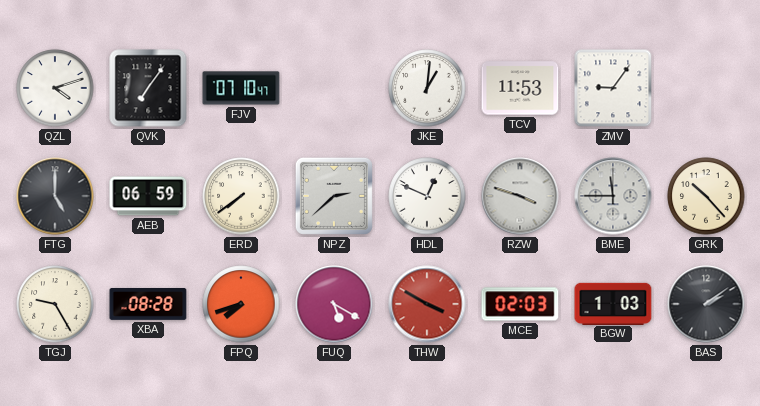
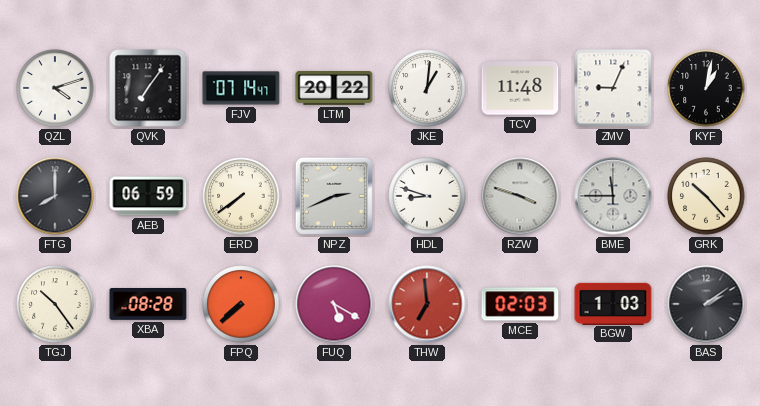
FJV: 07:10 -> 07:14
LTM: none -> 20:22
TCV: 11:53 -> 11:48
ZMV: 9:06 -> 9:04
KYF: none -> 1:02
FTG: 5:00 -> 8:00
NPZ: 2:38 -> 2:41
HDL: 12:49 -> 8:48
TGJ: 9:25 -> 10:24
FPQ: 7:42 -> 7:38
THW: 3:50 -> 6:59
